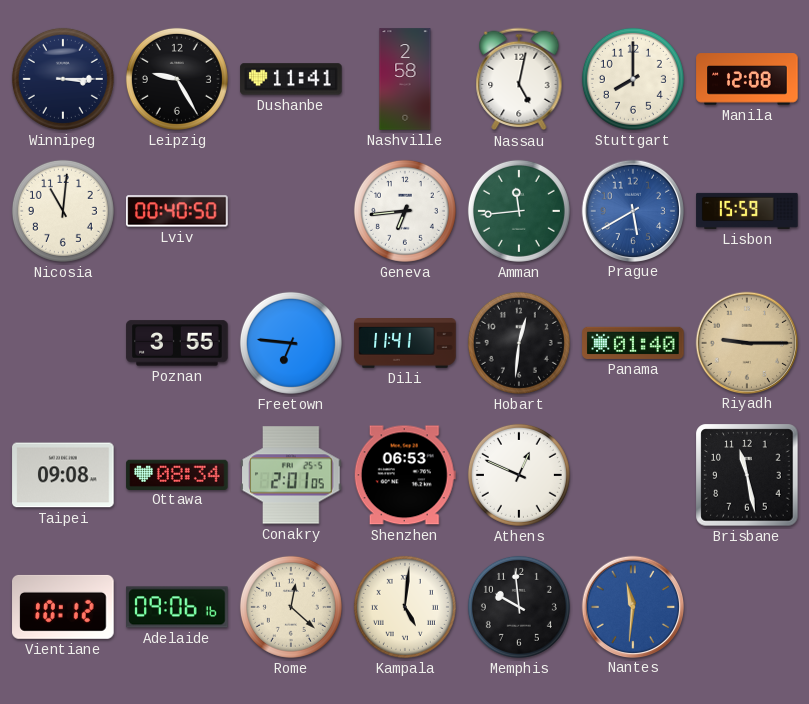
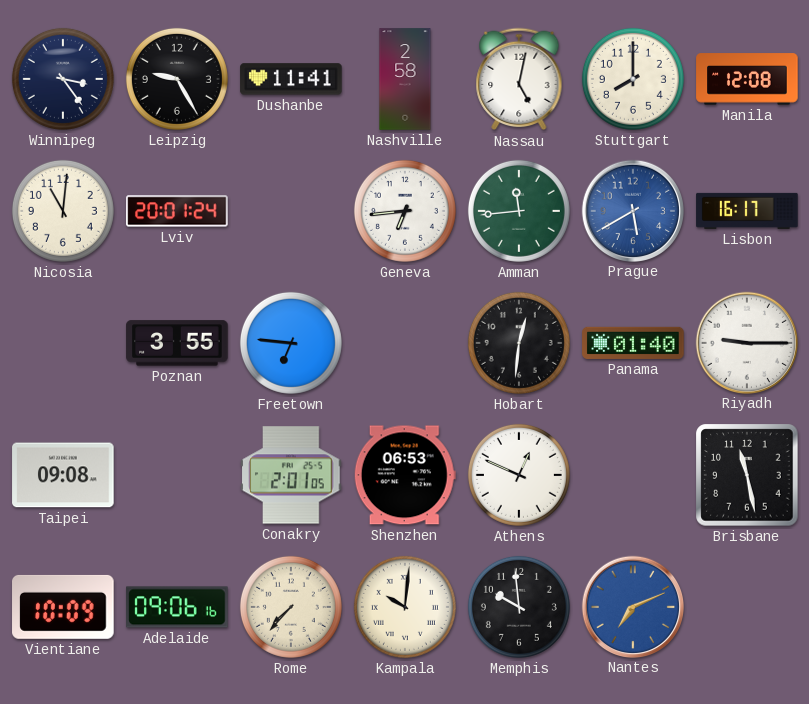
Winnipeg: 3:15 -> 3:24
Lviv: 00:40 -> 20:01
Lisbon: 15:59 -> 16:17
Dili: 11:41 -> none
Riyadh dial: champagne -> white
Ottawa: 08:34 -> none
Vientiane: 10:12 -> 10:09
Rome: 12:22 -> 7:37
Kampala: 5:01 -> 10:01
Nantes: 11:31 -> 7:11
